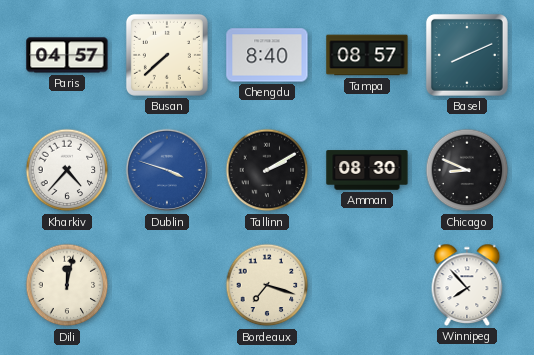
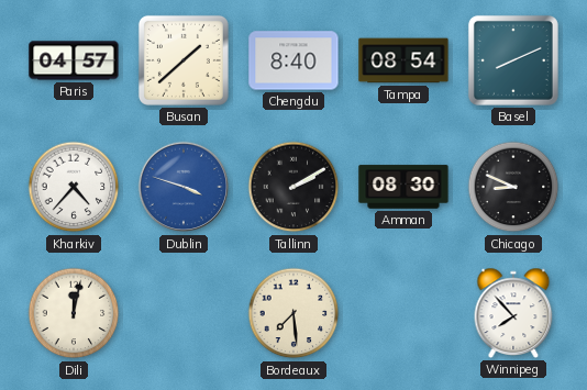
Busan: 7:38 -> 1:38
Tampa: 08:57 -> 08:54
Bordeaux: 7:18 -> 7:29
